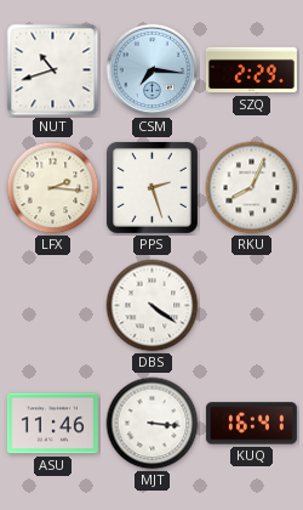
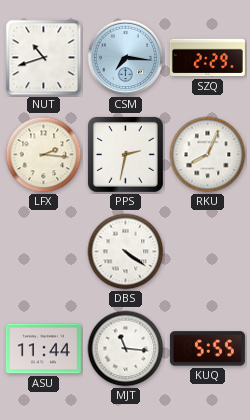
PPS: 2:27 -> 2:32
ASU: 11:46 -> 11:44
MJT: 3:16 -> 11:16
KUQ: 16:41 -> 5:55
